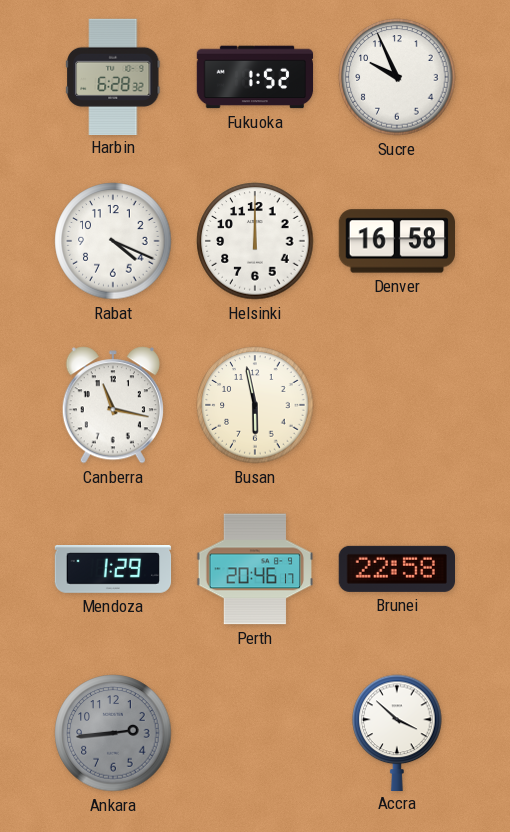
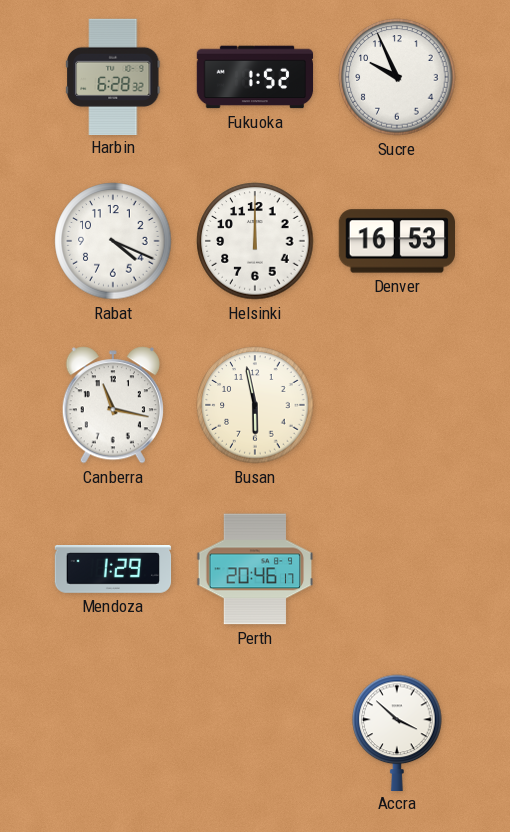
Denver: 16:58 -> 16:53
Brunei: 22:58 -> none
Ankara: 2:44 -> none
